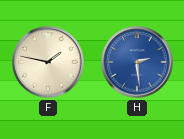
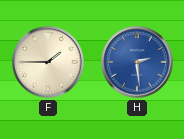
F: 1:47 -> 1:45
